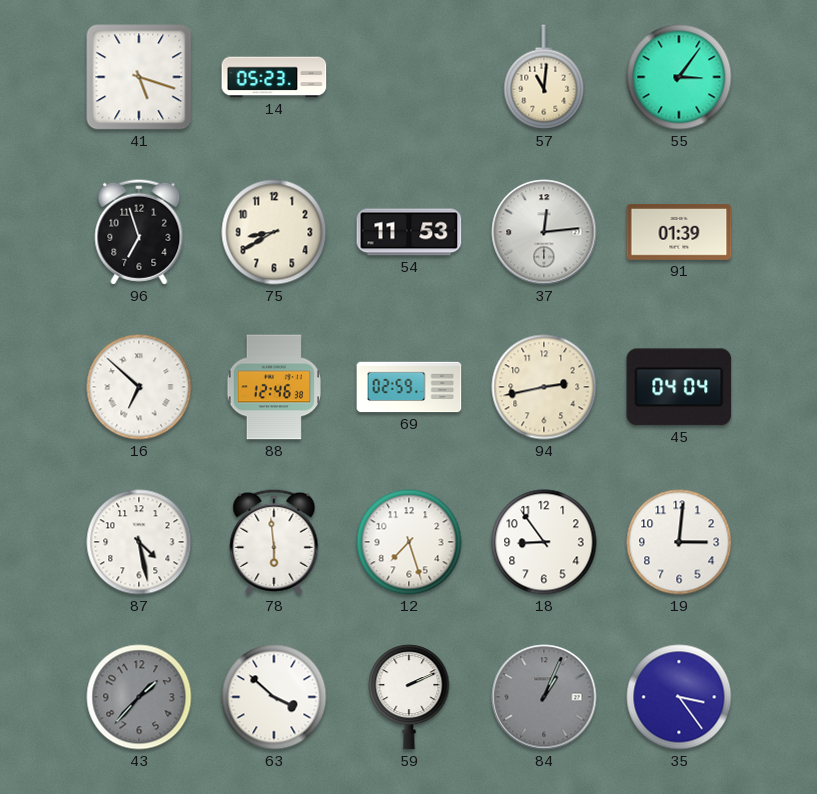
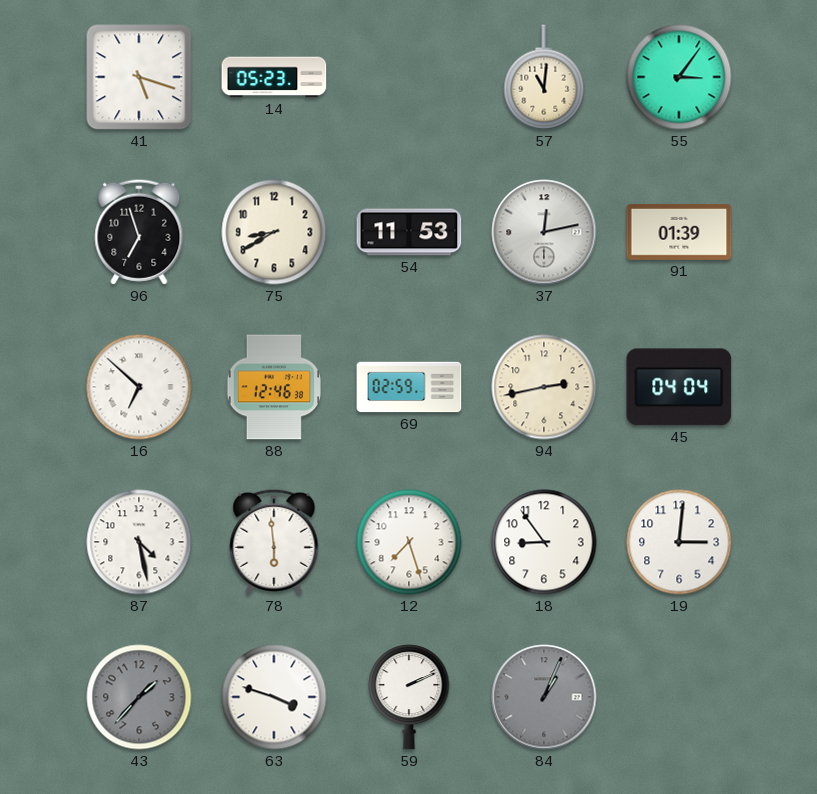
37: 12:14 -> 12:13
63: 3:52 -> 3:48
35: 3:24 -> none
